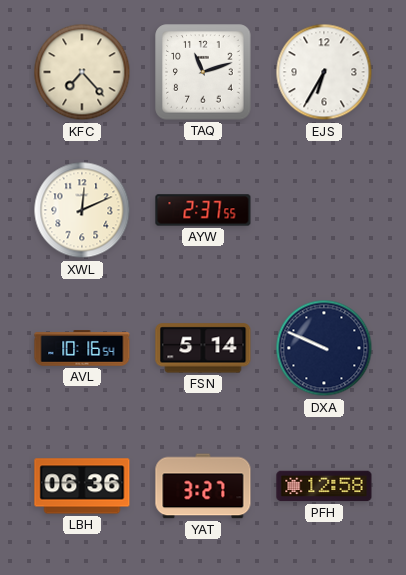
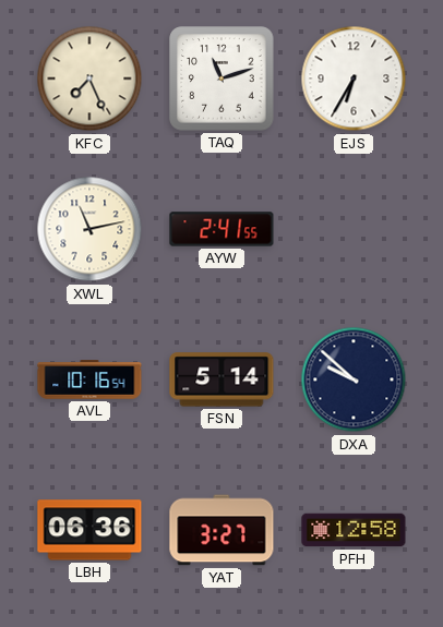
KFC: 7:23 -> 7:26
XWL: 12:11 -> 11:13
AYW: 2:37 -> 2:41
DXA: 9:49 -> 9:52
